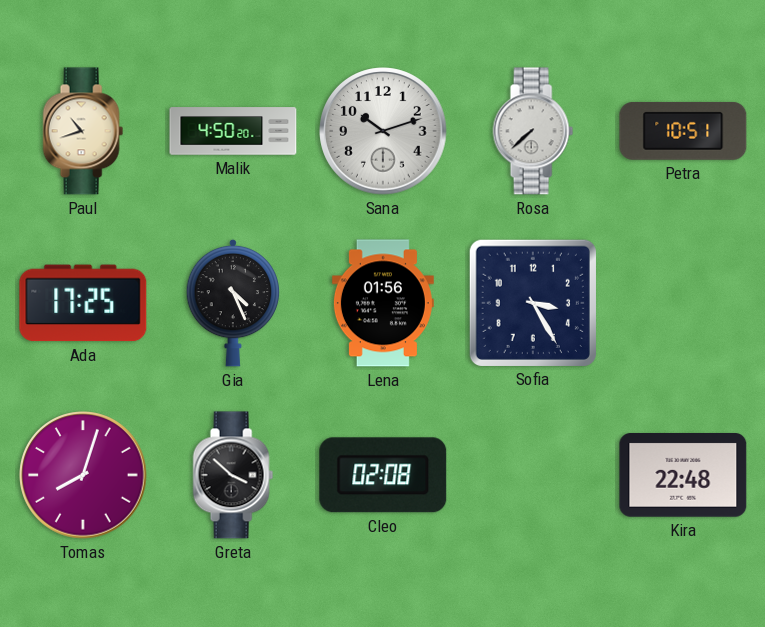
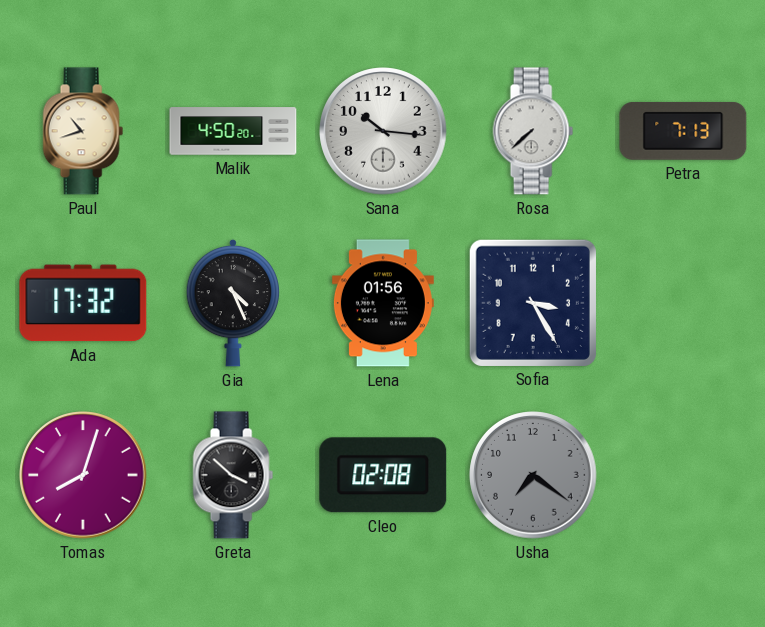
Sana: 10:12 -> 10:16
Petra: 10:51 -> 7:13
Ada: 17:25 -> 17:32
Usha: none -> 7:21
Kira: 22:48 -> none
